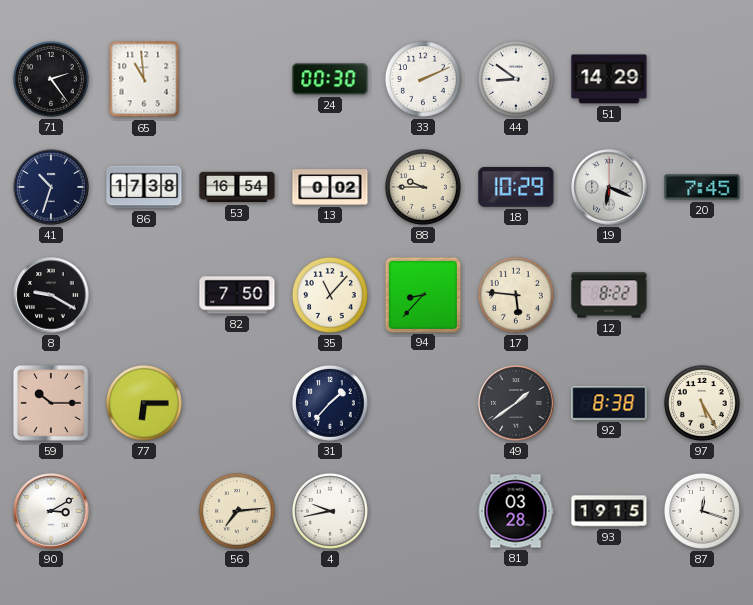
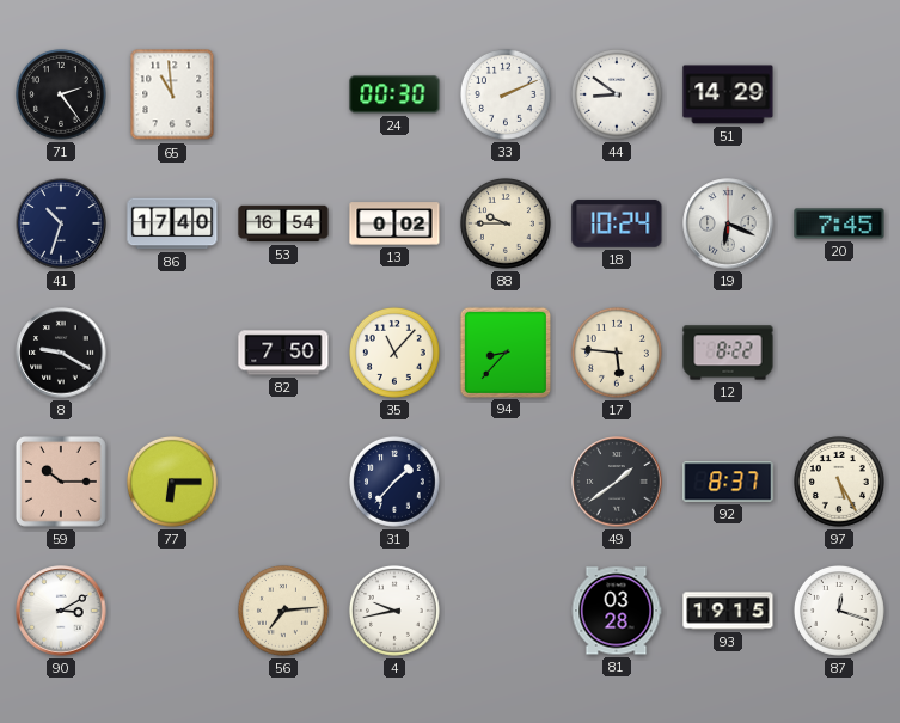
86: 17:38 -> 17:40
18: 10:29 -> 10:24
92: 8:38 -> 8:37
